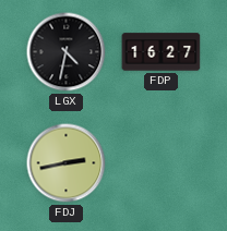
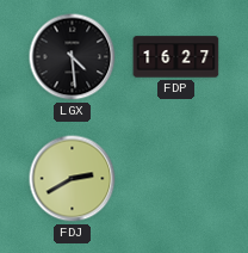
LGX: 4:32 -> 4:29
FDJ: 2:43 -> 2:40
